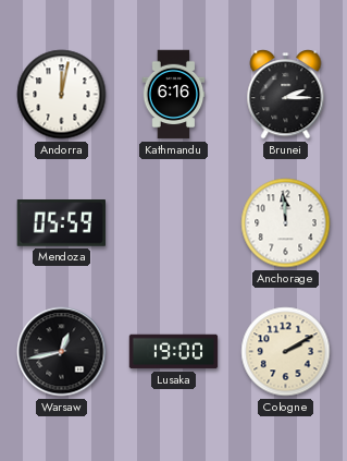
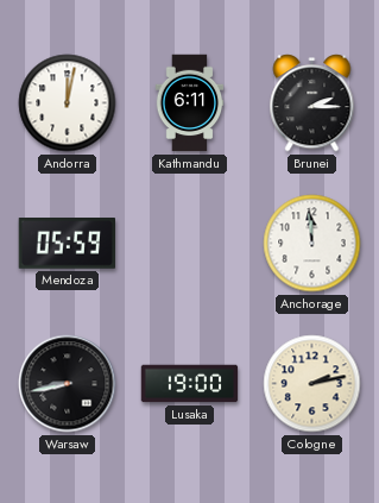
Kathmandu: 6:16 -> 6:11
Warsaw: 12:43 -> 8:43
Cologne: 2:10 -> 2:13
